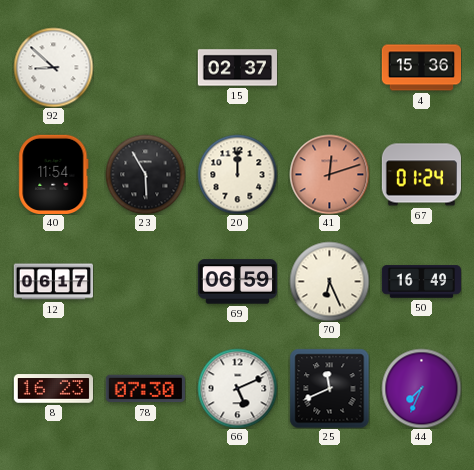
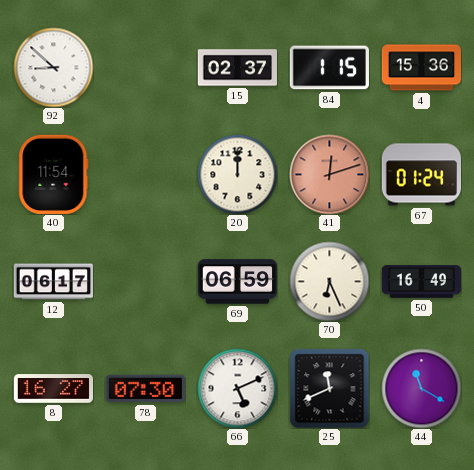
84: none -> 1:15
23: 5:55 -> none
8: 16:23 -> 16:27
44: 7:34 -> 11:20
